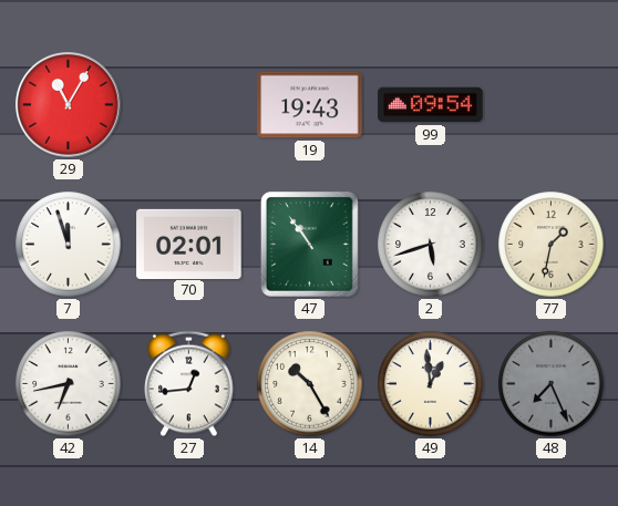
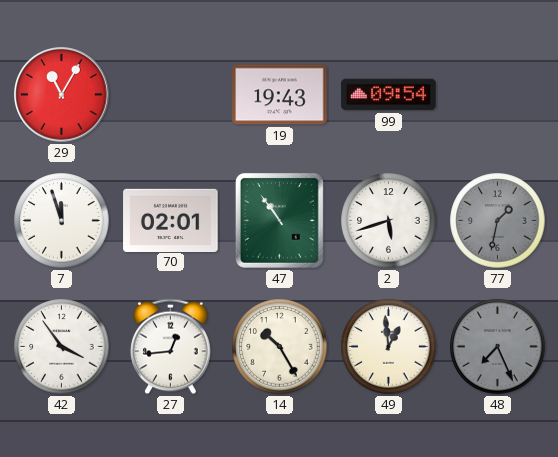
77 dial: cream -> grey
42: 6:43 -> 3:54
